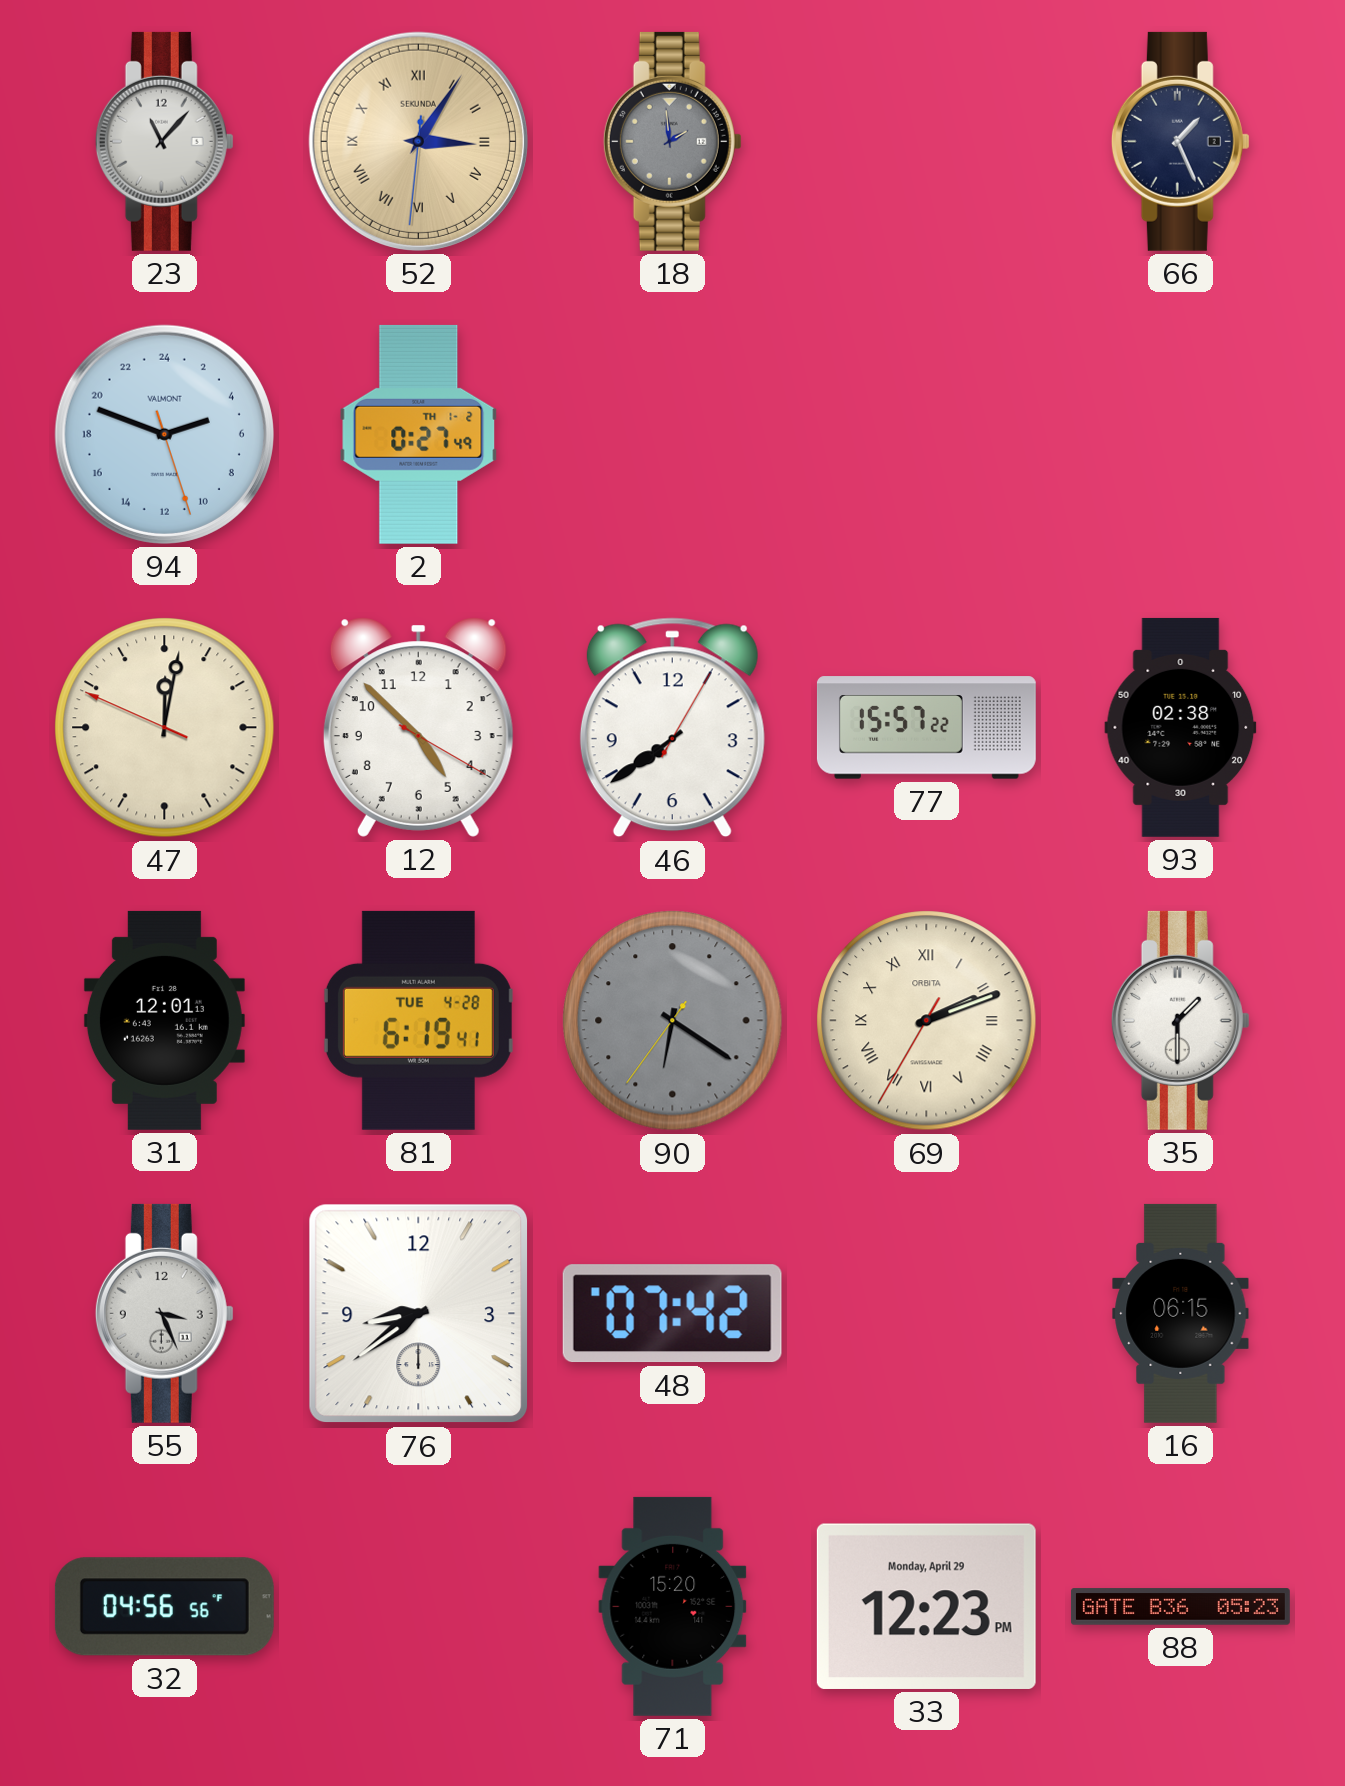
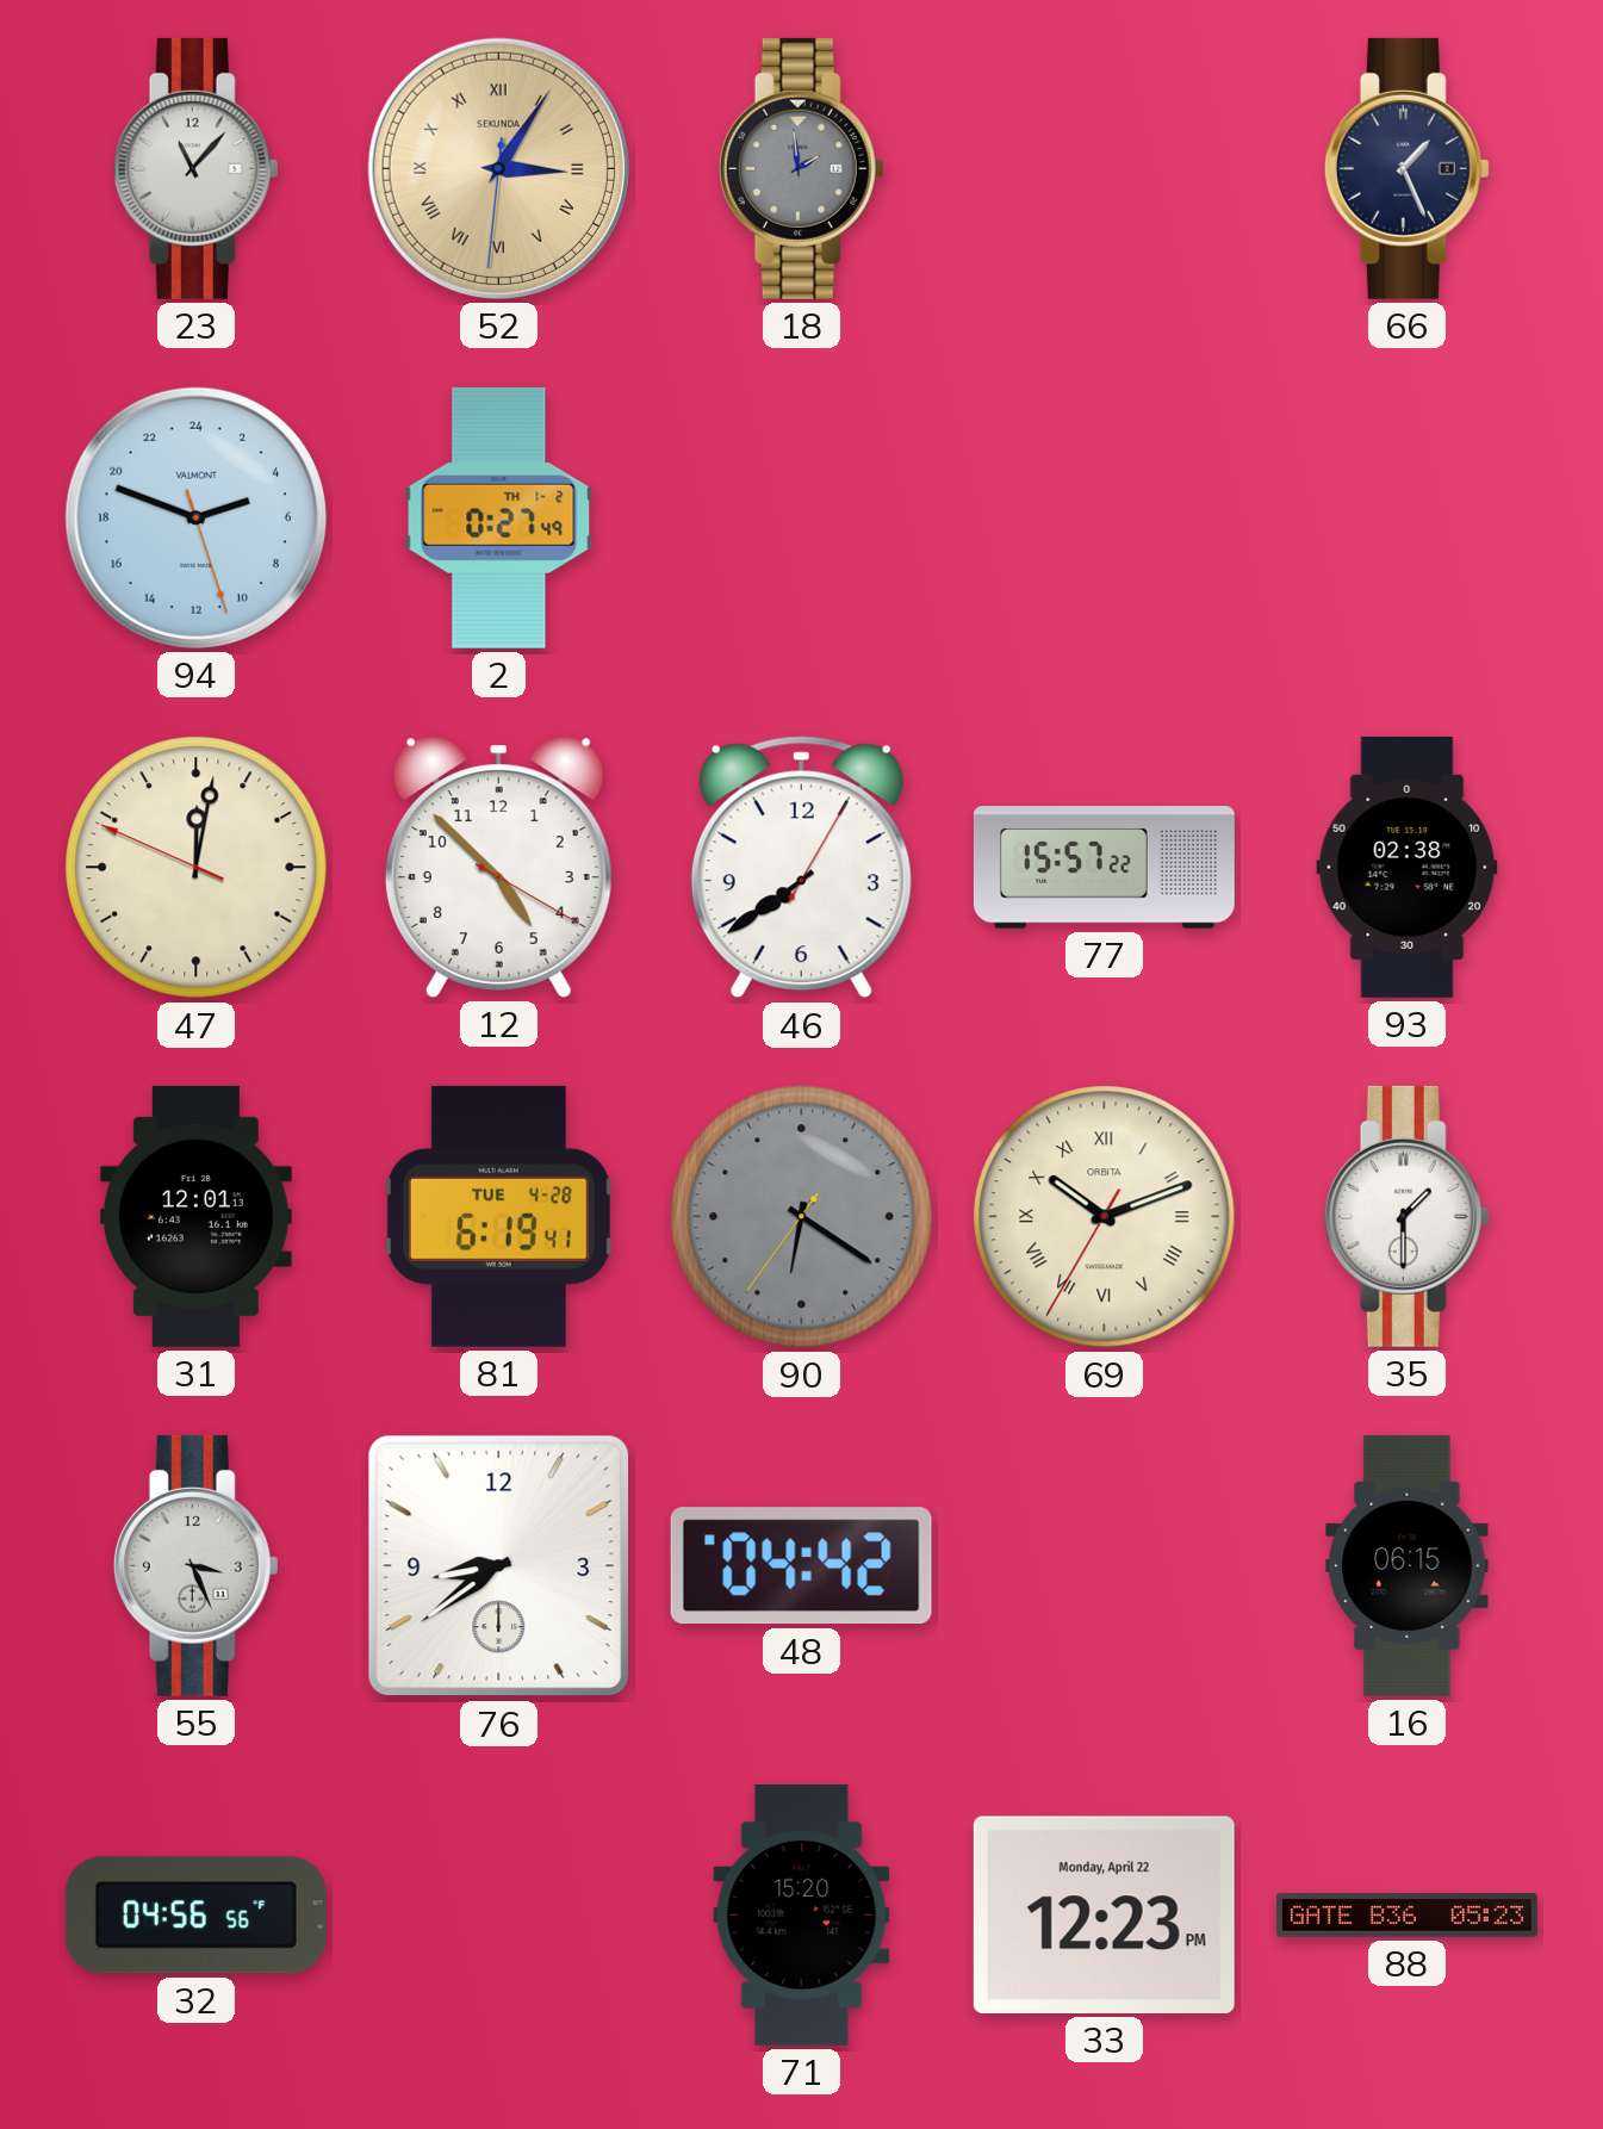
69: 2:11 -> 10:11
48: 07:42 -> 04:42
33 date: Monday, April 29 -> Monday, April 22
